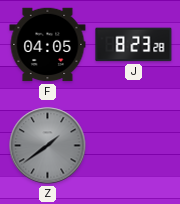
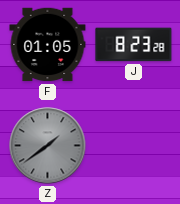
F: 04:05 -> 01:05
